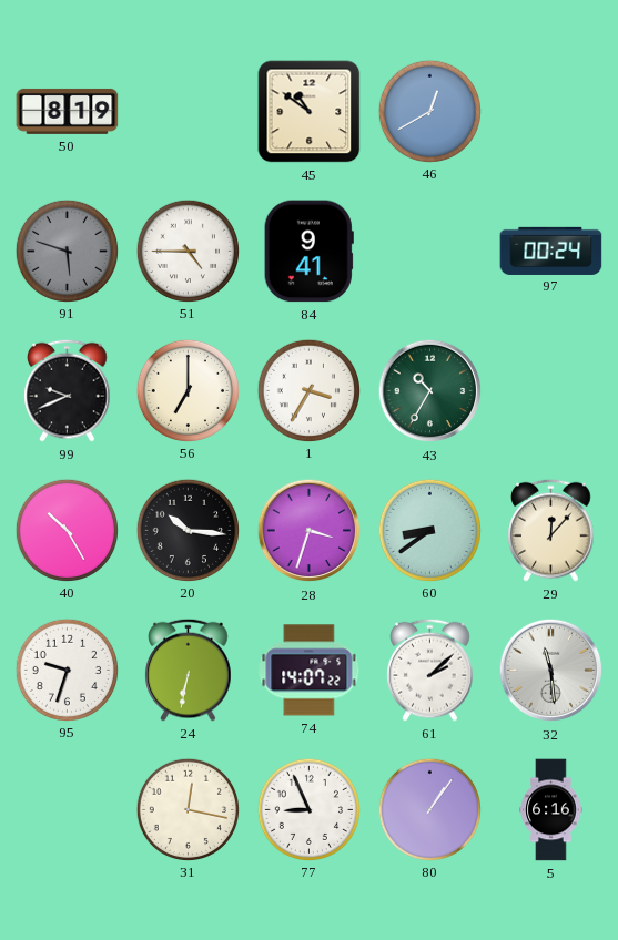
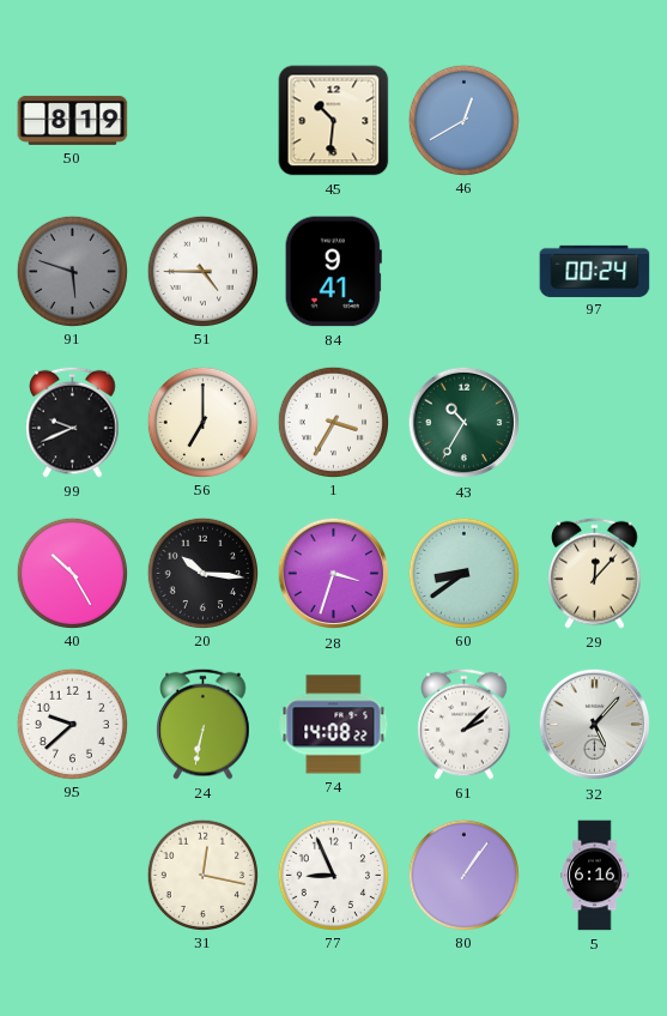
45: 10:51 -> 10:31
95: 9:33 -> 9:38
74: 14:07 -> 14:08
32: 11:29 -> 5:07
